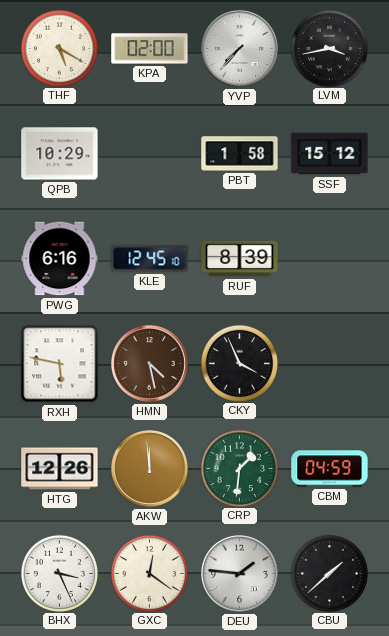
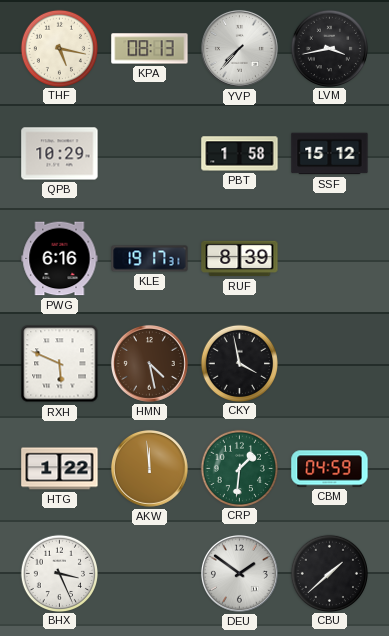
THF: 5:20 -> 5:17
KPA: 02:00 -> 08:13
KLE: 12:45 -> 19:17
RXH: 5:47 -> 5:49
CKY: 3:56 -> 3:58
HTG: 12:26 -> 1:22
GXC: 12:21 -> none
DEU: 1:46 -> 1:51
